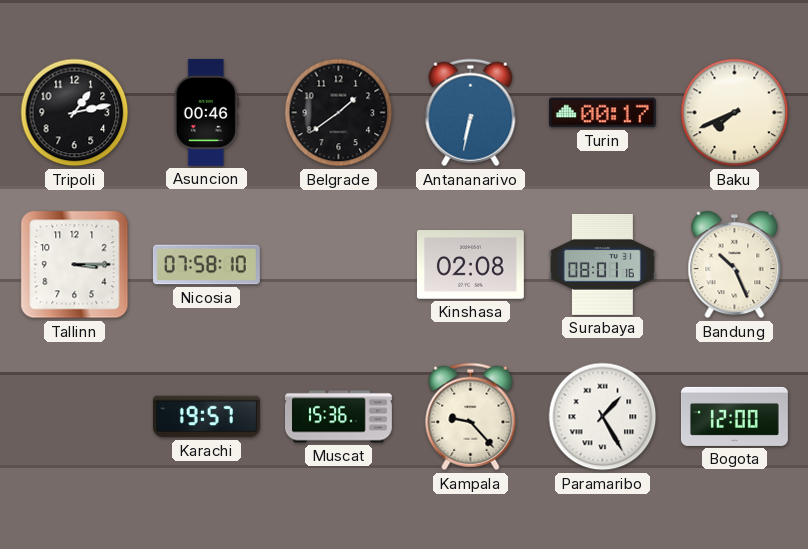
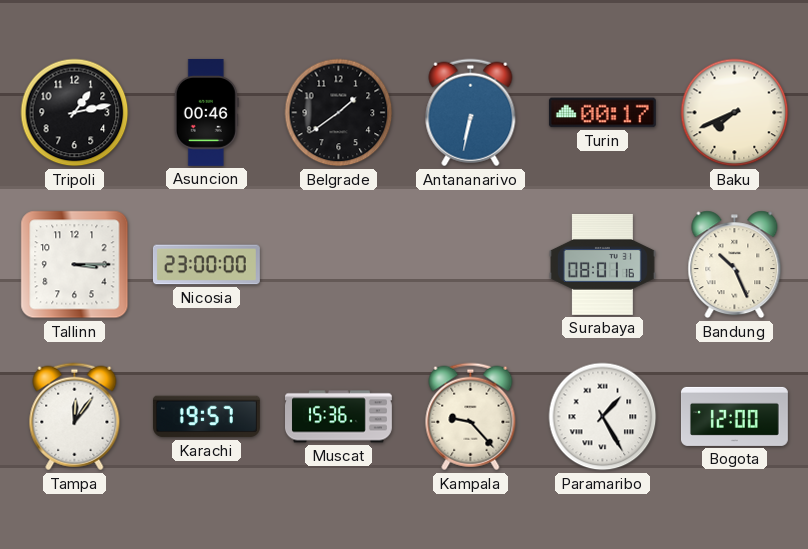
Nicosia: 07:58 -> 23:00
Kinshasa: 02:08 -> none
Tampa: none -> 12:06
